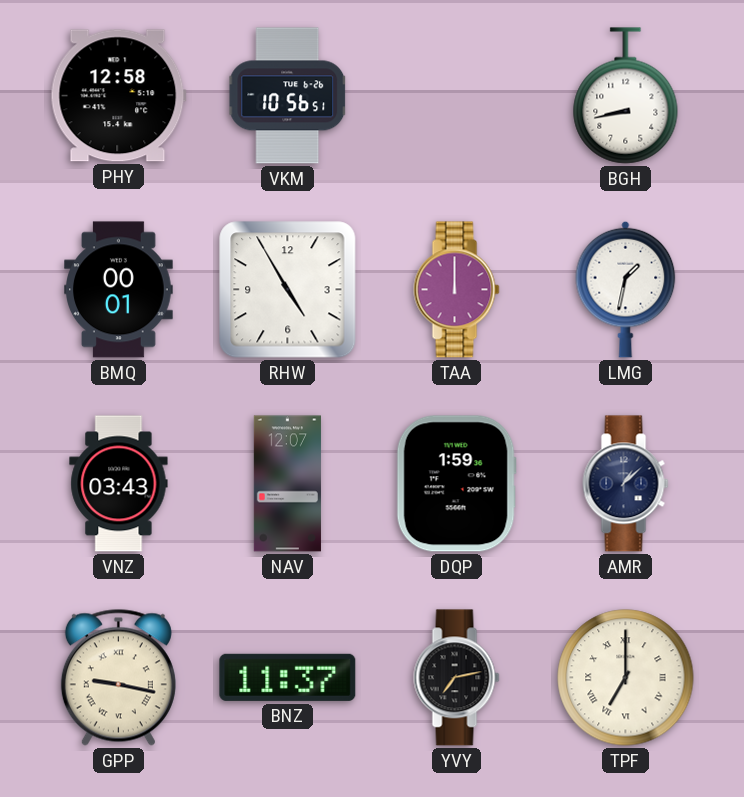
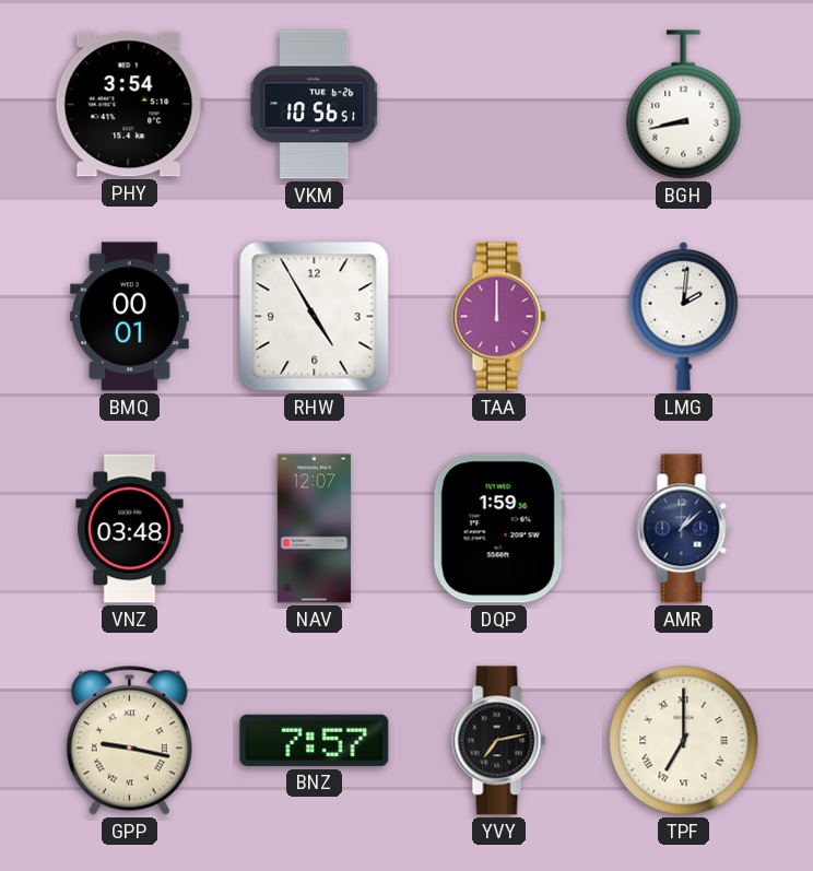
PHY: 12:58 -> 3:54
LMG: 1:32 -> 2:01
VNZ: 03:43 -> 03:48
BNZ: 11:37 -> 7:57
